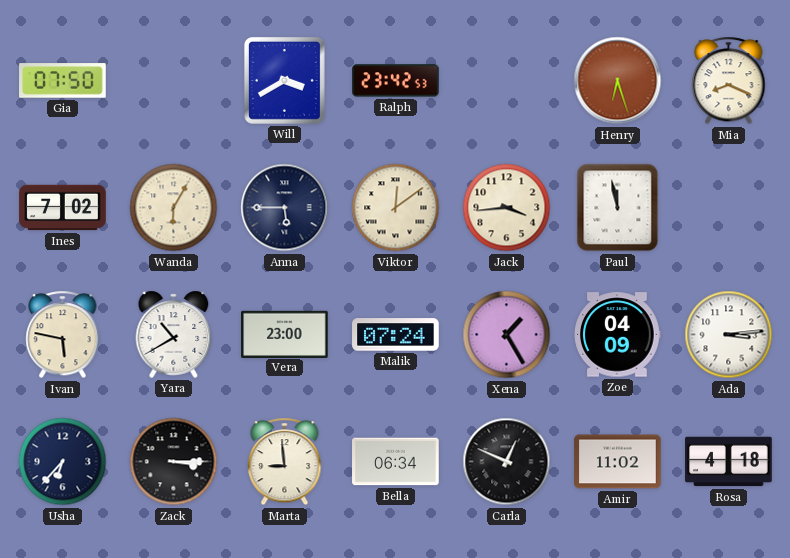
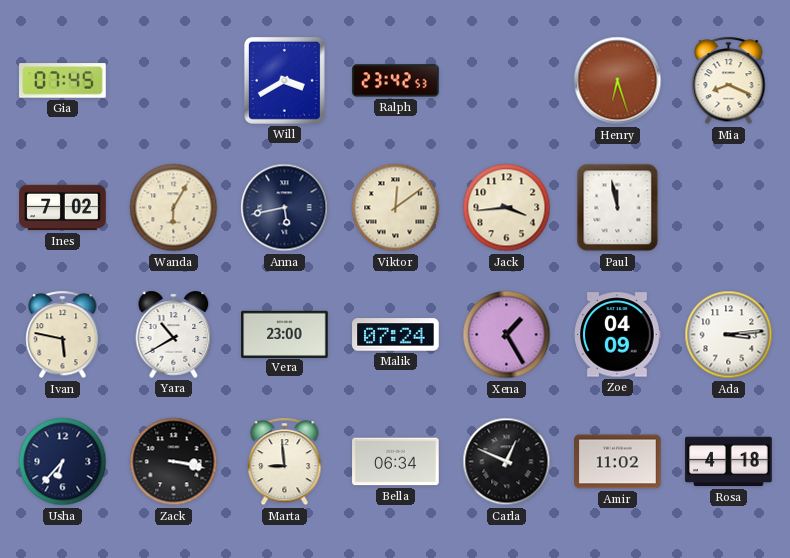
Gia: 07:50 -> 07:45
Anna: 5:45 -> 5:43
Zack: 3:15 -> 3:17
